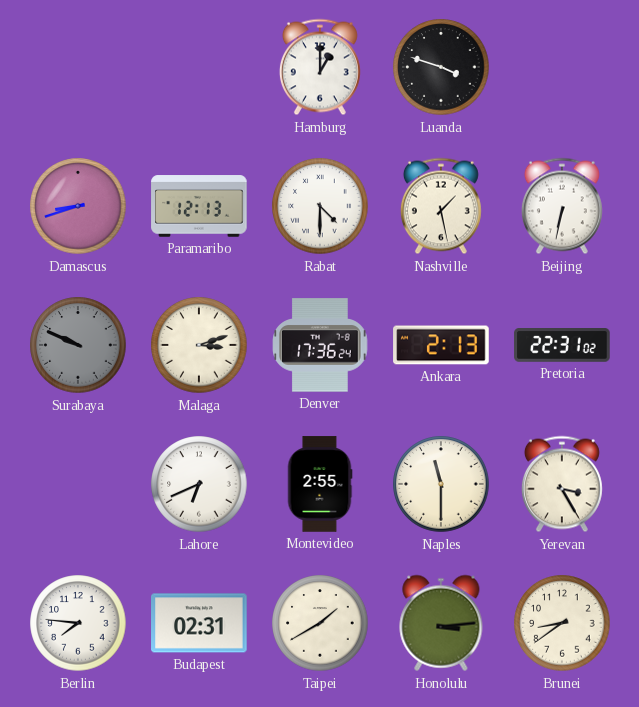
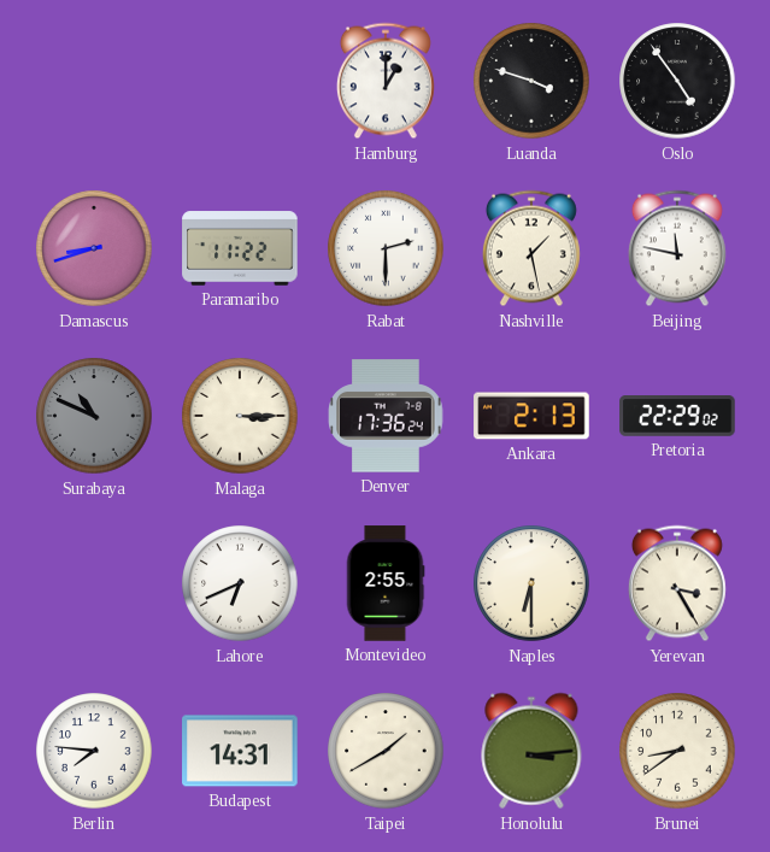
Oslo: none -> 4:54
Paramaribo: 12:13 -> 11:22
Rabat: 4:30 -> 2:30
Beijing: 6:32 -> 11:47
Surabaya: 9:49 -> 10:49
Malaga: 3:12 -> 3:15
Pretoria: 22:31 -> 22:29
Naples: 11:30 -> 6:30
Budapest: 02:31 -> 14:31
